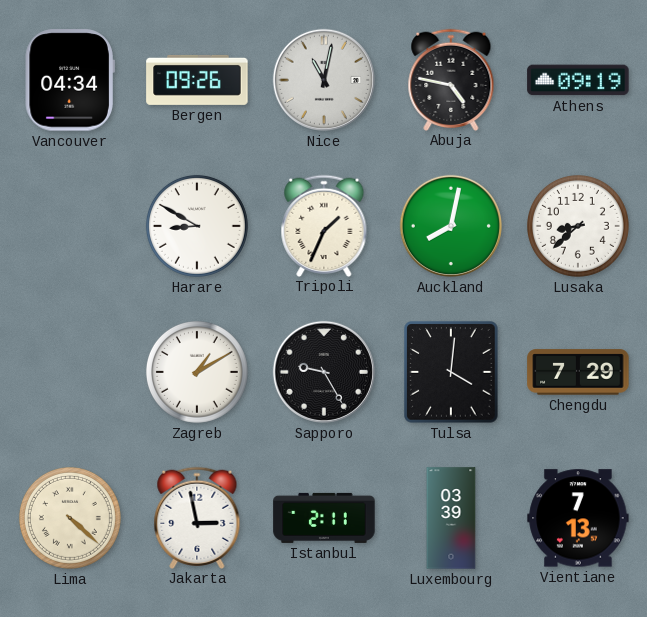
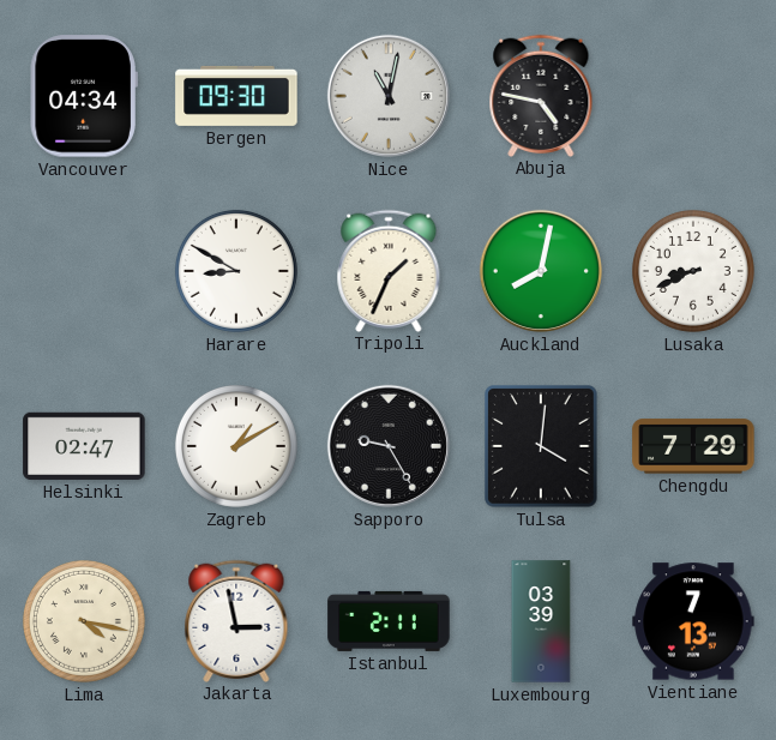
Bergen: 09:26 -> 09:30
Athens: 09:19 -> none
Lusaka: 8:38 -> 8:41
Helsinki: none -> 02:47
Lima: 4:22 -> 4:17
